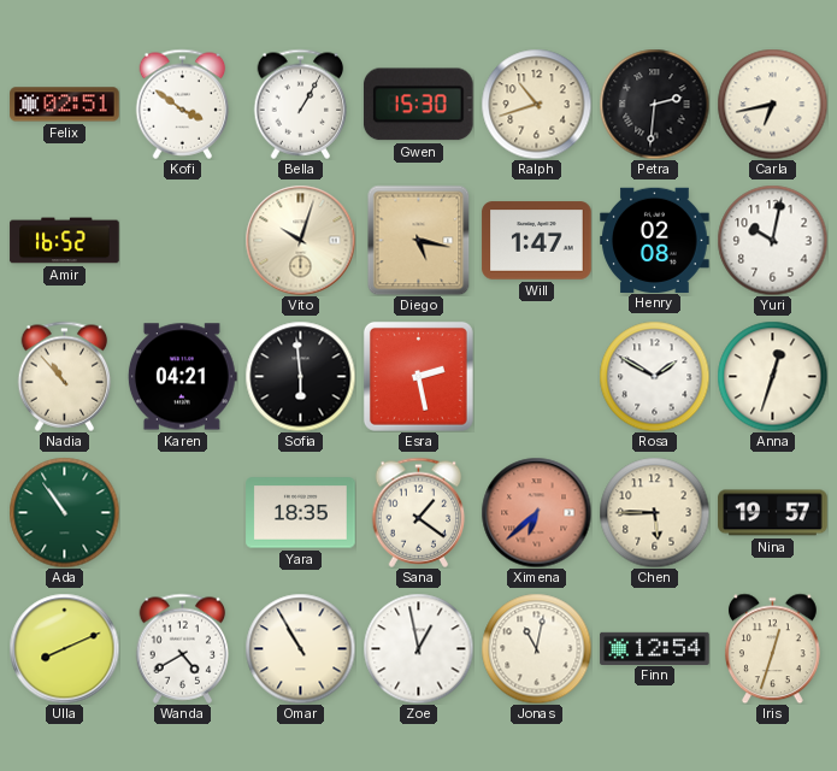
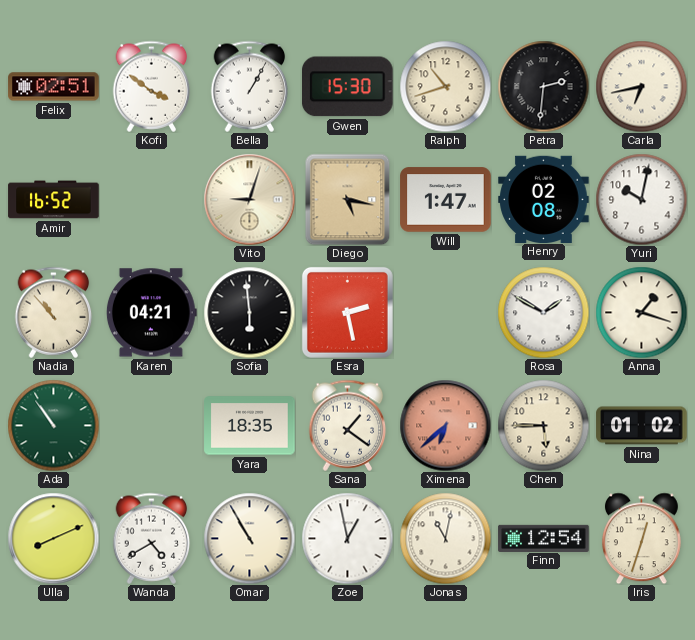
Vito: 10:03 -> 9:03
Anna: 12:33 -> 1:18
Nina: 19:57 -> 01:02
